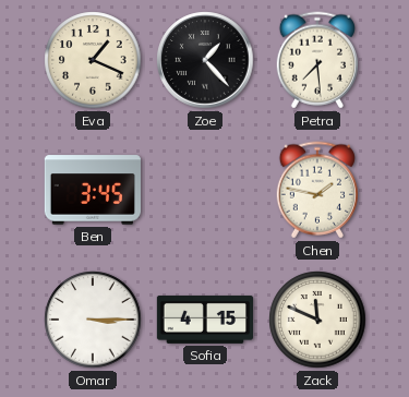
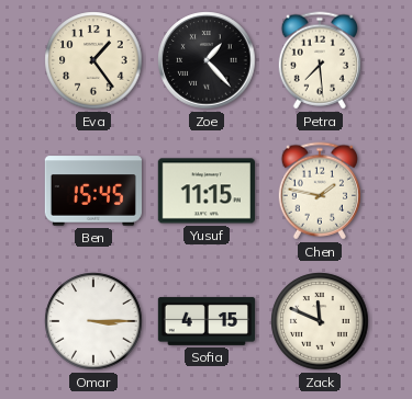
Eva: 1:19 -> 1:24
Ben: 3:45 -> 15:45
Yusuf: none -> 11:15
